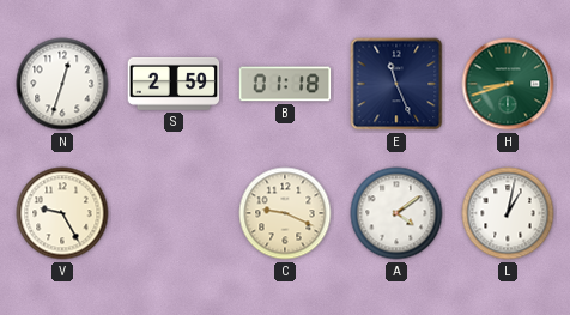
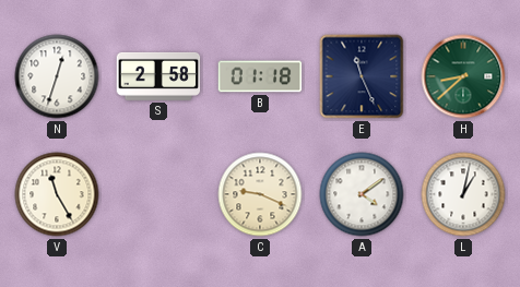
S: 2:59 -> 2:58
H: 8:42 -> 8:38
V: 9:25 -> 11:25
